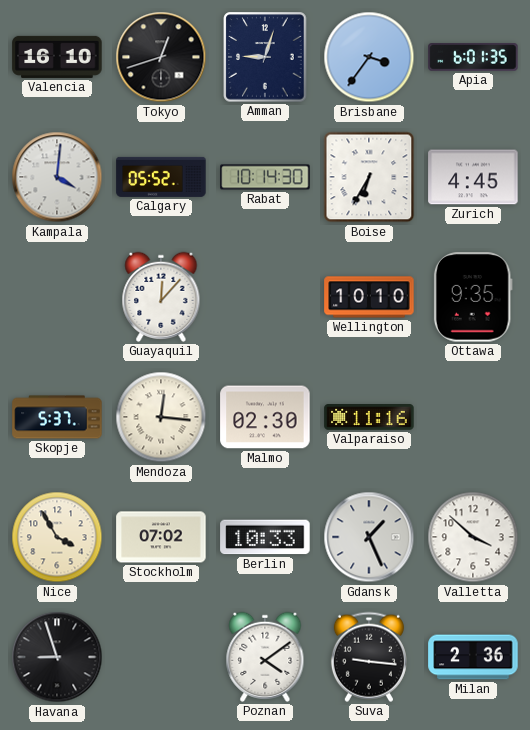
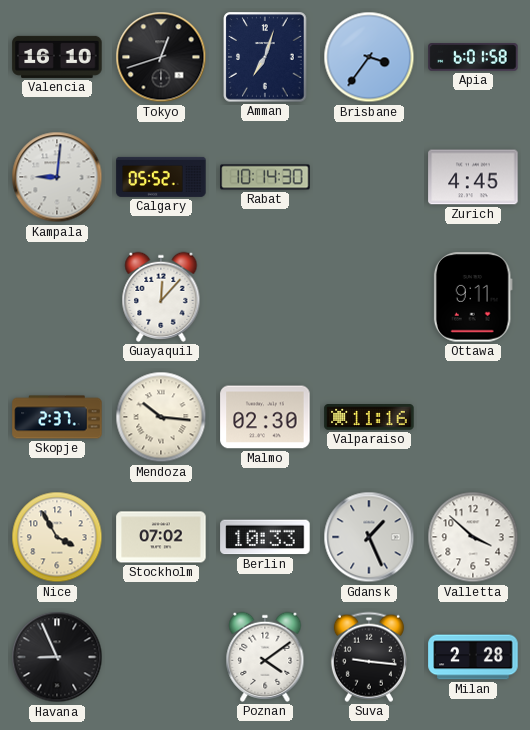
Amman: 9:03 -> 7:03
Apia: 6:01:35 -> 6:01:58
Kampala: 4:01 -> 9:01
Boise: 6:35 -> none
Wellington: 10:10 -> none
Ottawa: 9:35 -> 9:11
Skopje: 5:37 -> 2:37
Mendoza: 12:16 -> 10:16
Havana: 8:57 -> 8:56
Milan: 2:36 -> 2:28
